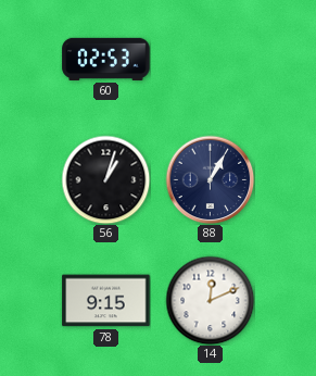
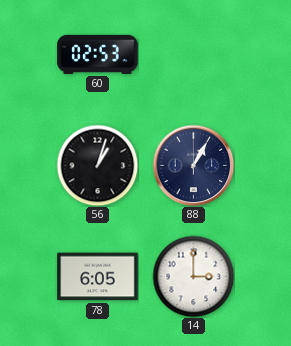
78: 9:15 -> 6:05
14: 12:11 -> 3:00
